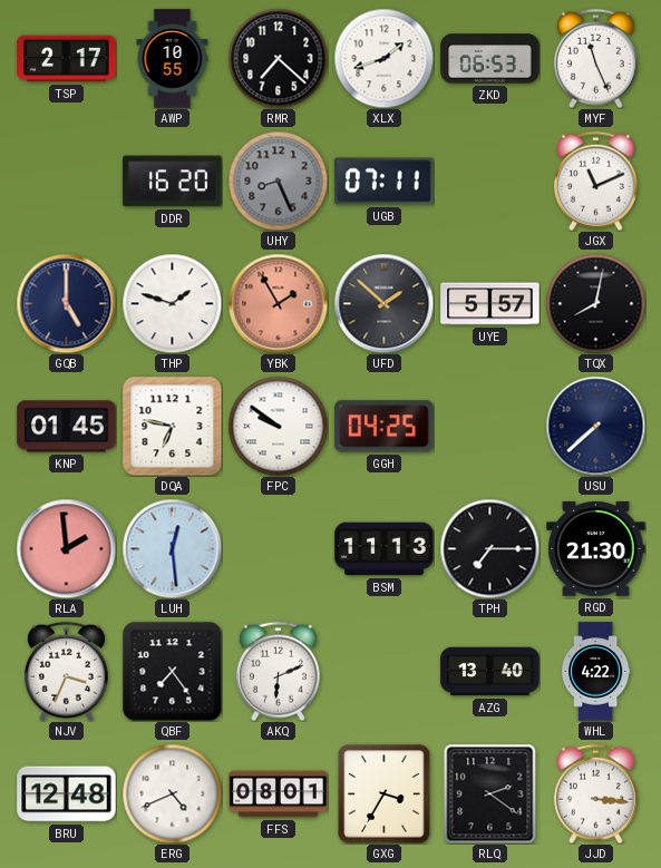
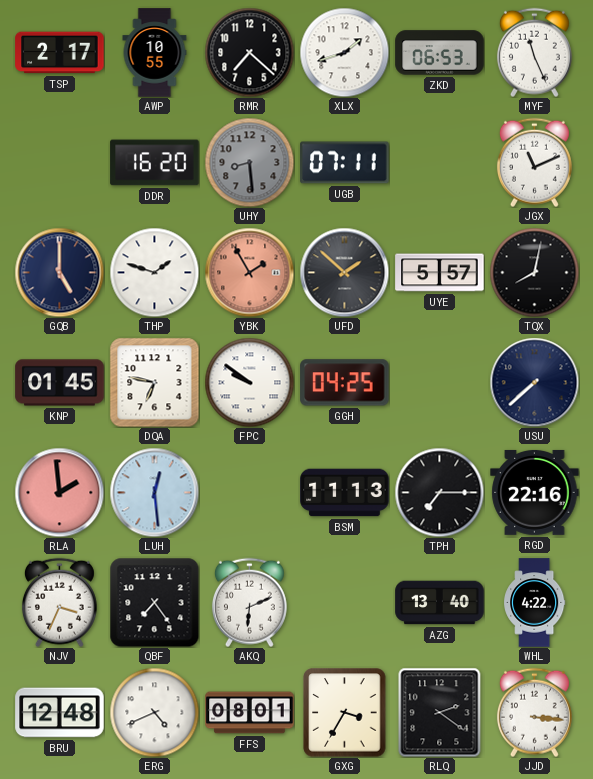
UHY: 8:26 -> 8:29
RGD: 21:30 -> 22:16
